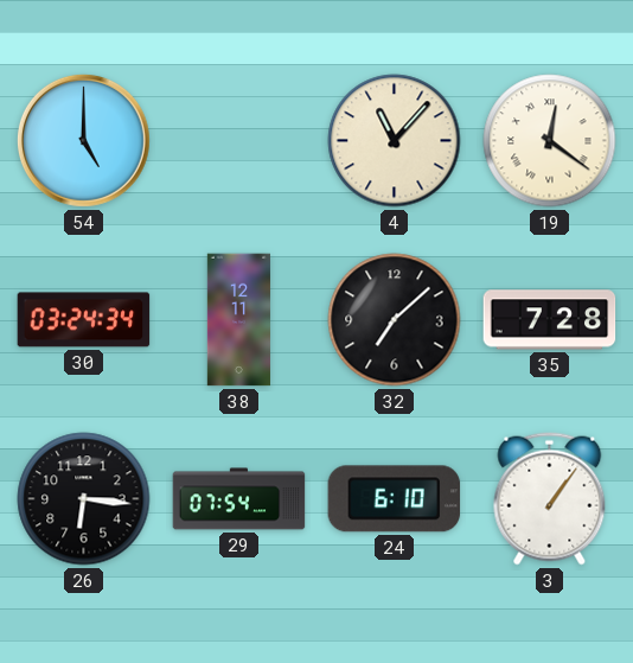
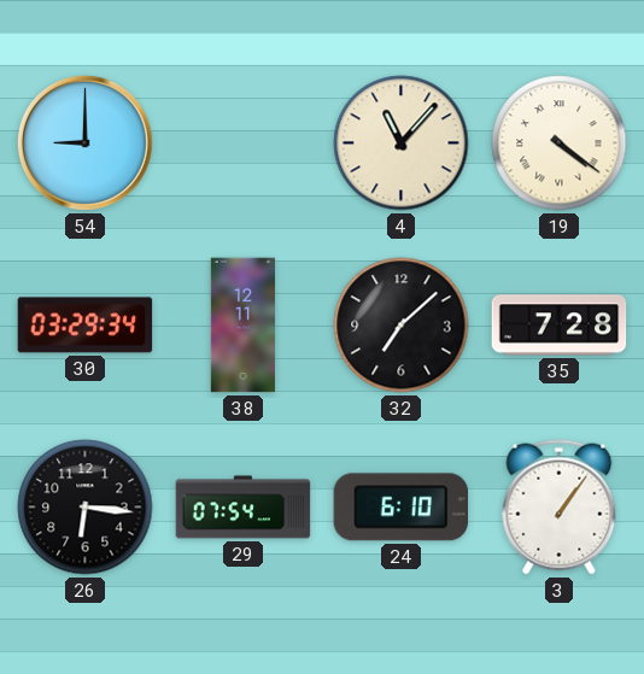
54: 5:00 -> 9:00
19: 12:21 -> 4:21
30: 03:24 -> 03:29
